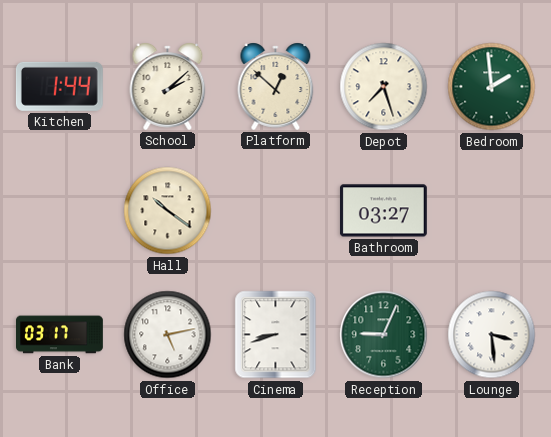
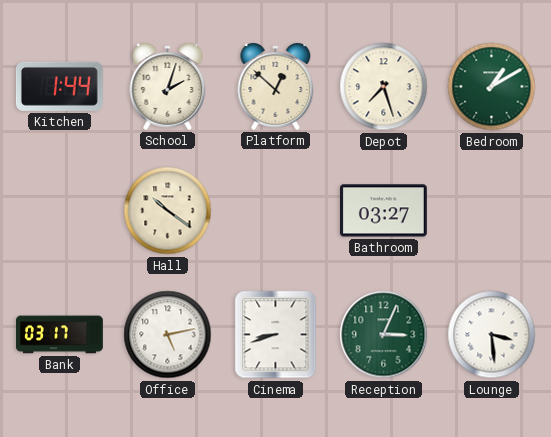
School: 2:08 -> 2:03
Bedroom: 1:59 -> 1:10
Reception: 9:04 -> 3:04
